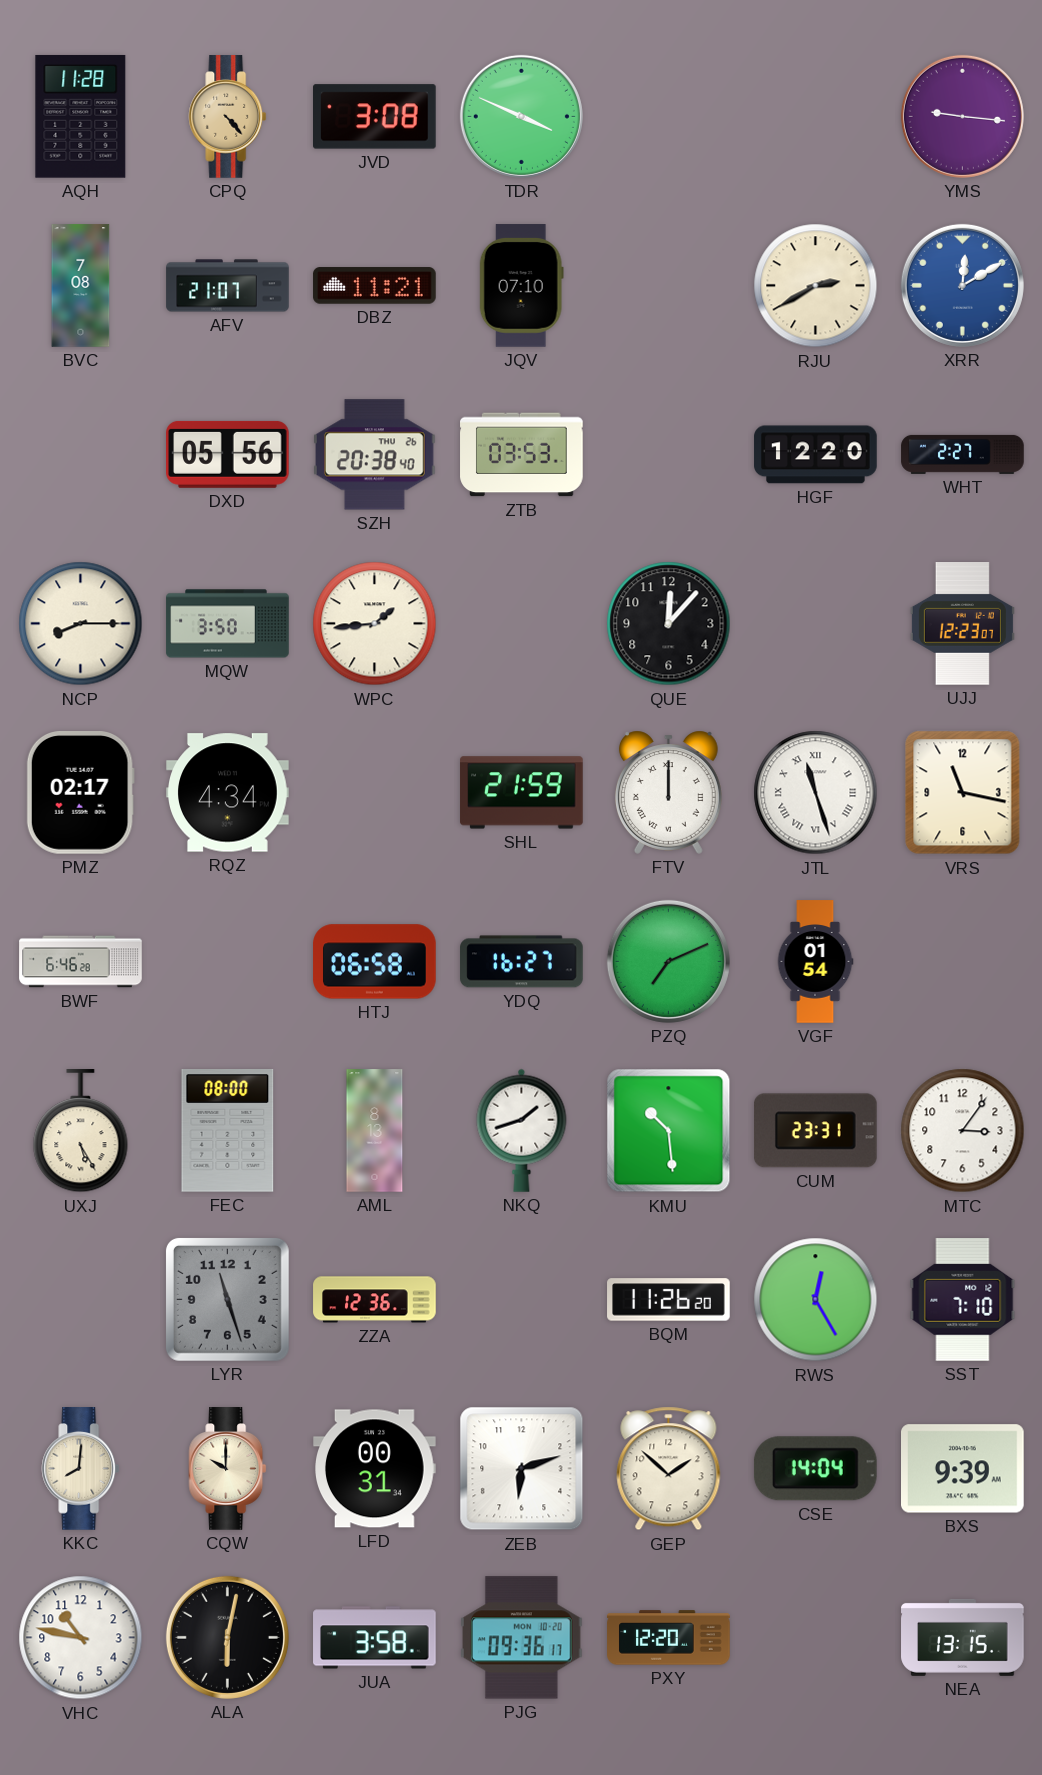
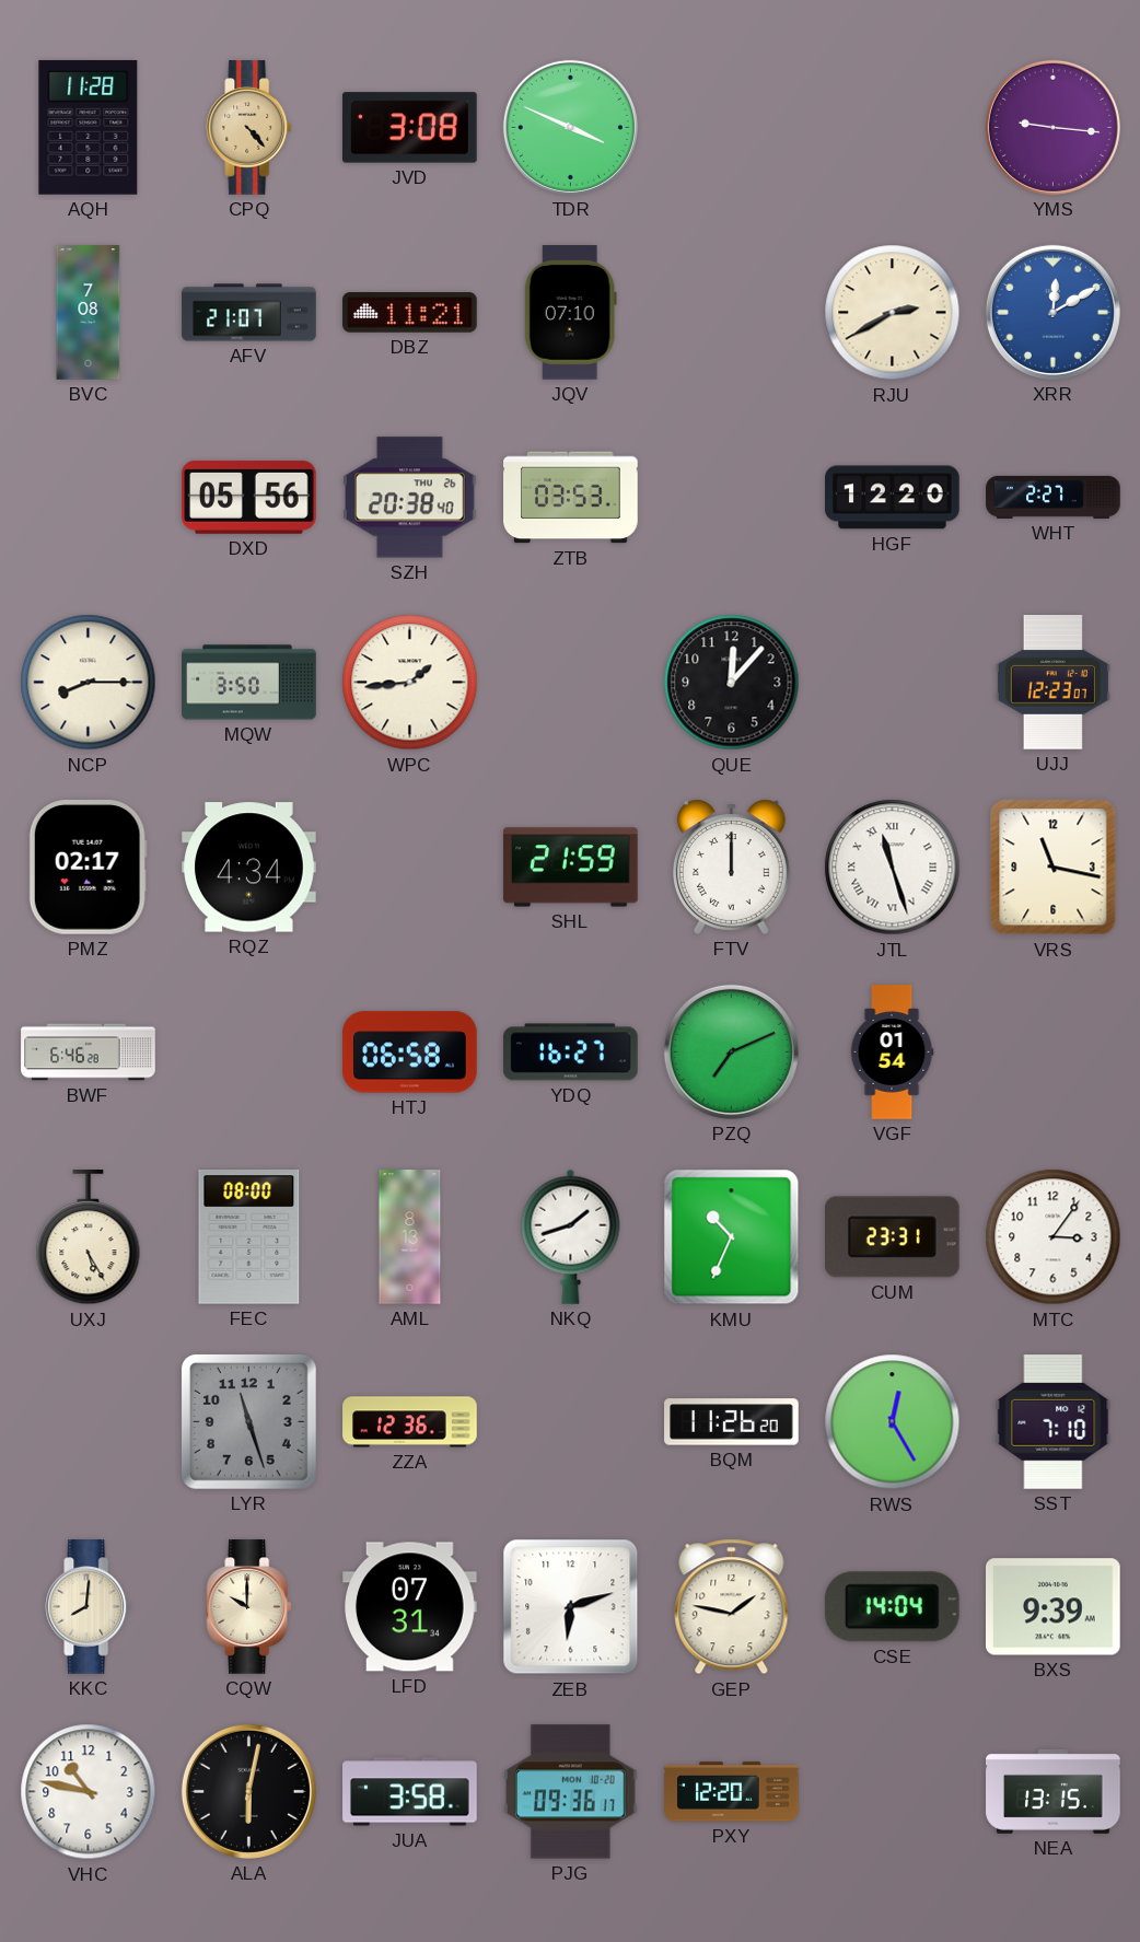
KMU: 10:29 -> 10:34
LFD: 00:31 -> 07:31
GEP: 1:52 -> 1:47
